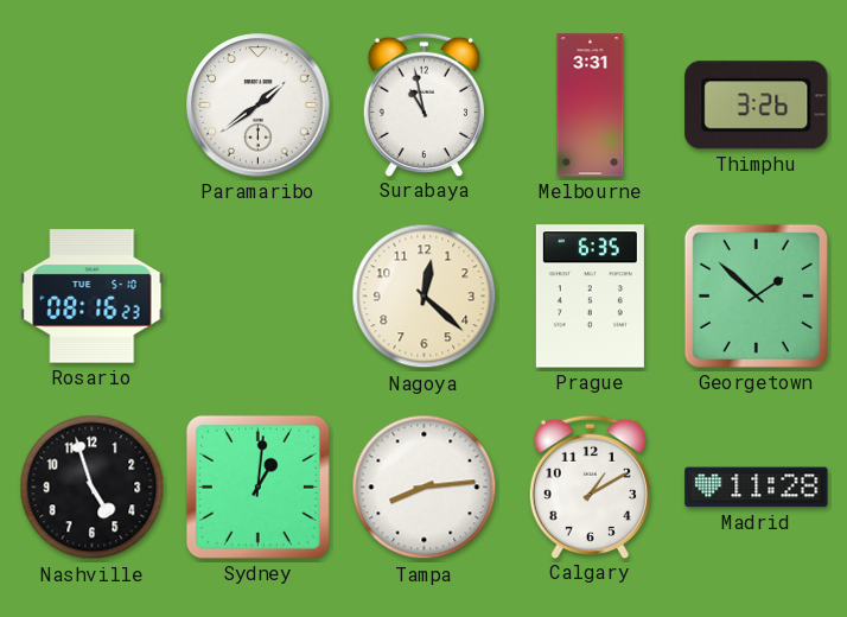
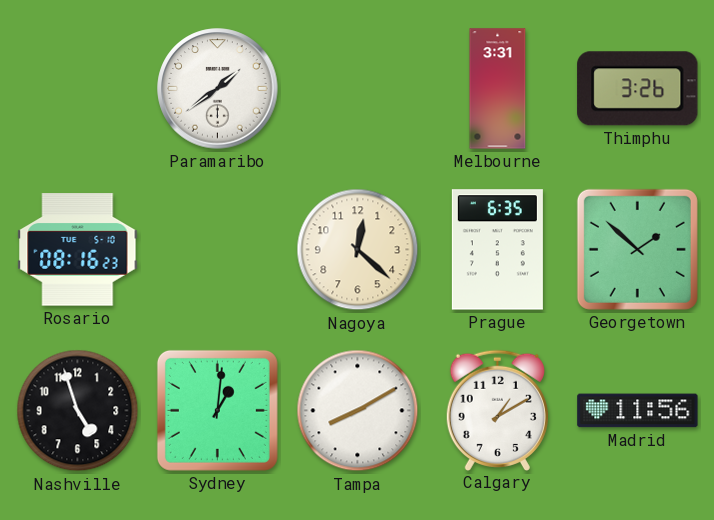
Surabaya: 10:58 -> none
Tampa: 8:14 -> 8:10
Madrid: 11:28 -> 11:56
